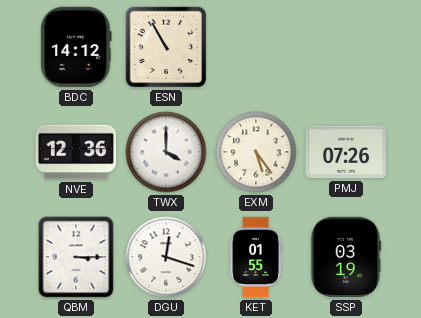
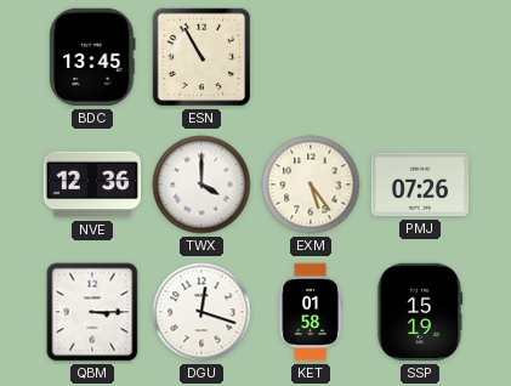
BDC: 14:12 -> 13:45
KET: 01:55 -> 01:58
SSP: 03:19 -> 15:19
